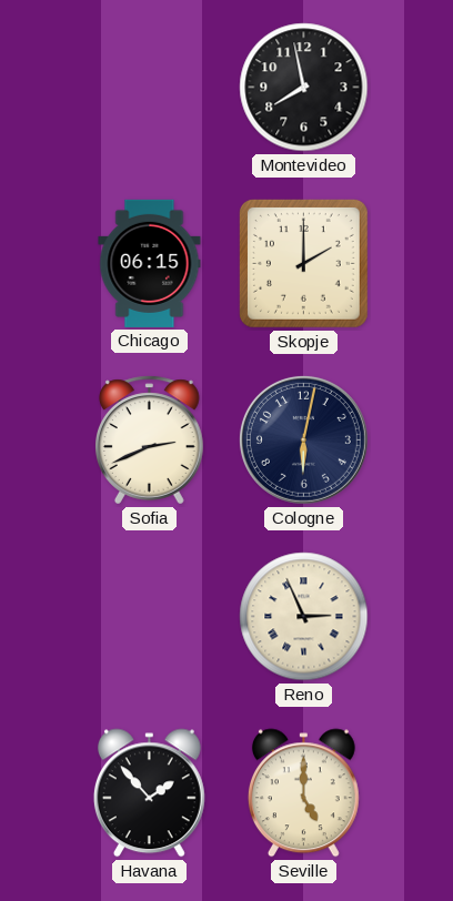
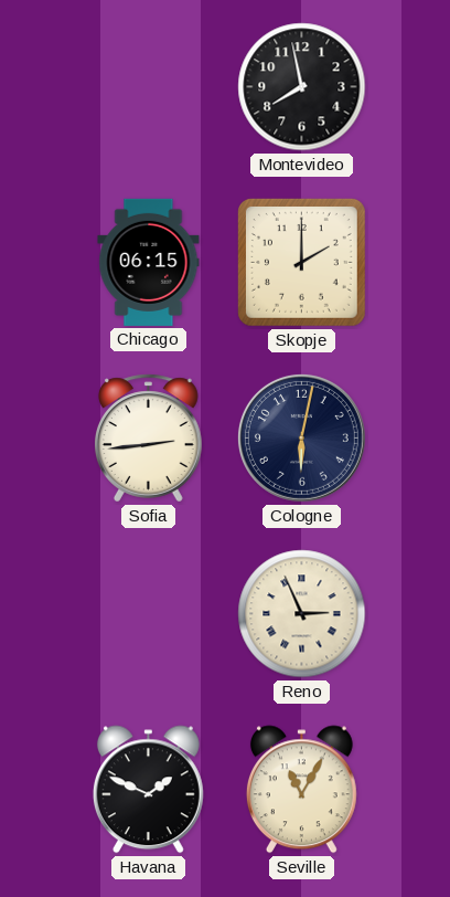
Sofia: 2:41 -> 2:44
Havana: 1:53 -> 1:49
Seville: 5:00 -> 11:05
